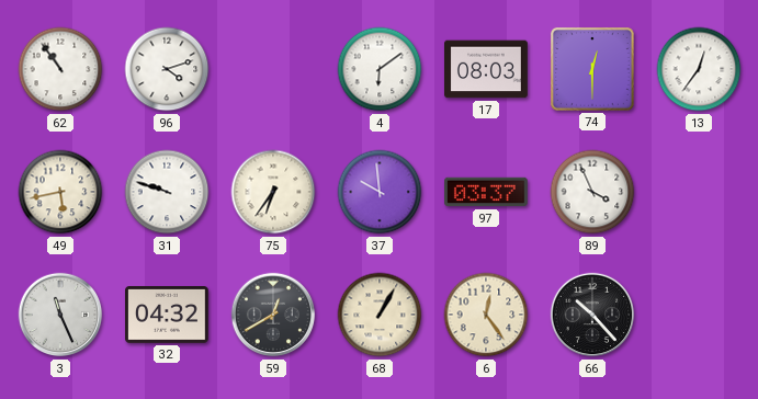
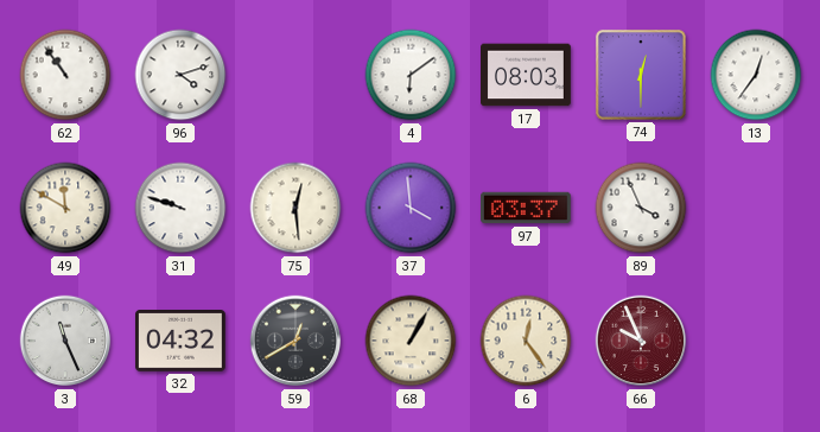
49: 5:43 -> 11:50
75: 6:36 -> 12:29
37: 9:59 -> 3:59
66: 10:23 -> 9:56
66 dial: black -> burgundy
